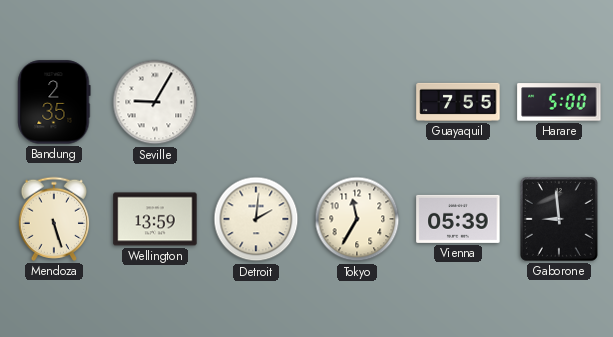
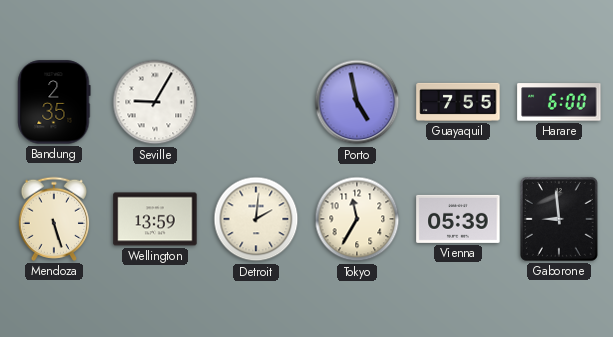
Porto: none -> 4:58
Harare: 5:00 -> 6:00
